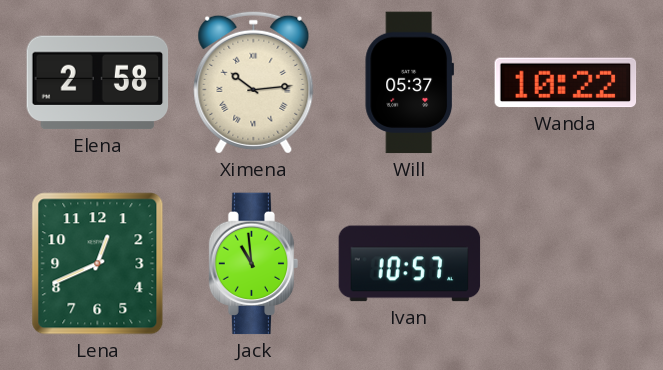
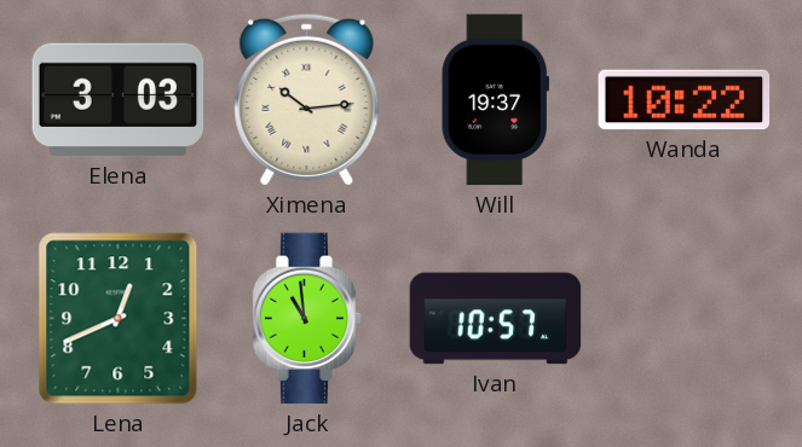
Elena: 2:58 -> 3:03
Will: 05:37 -> 19:37
